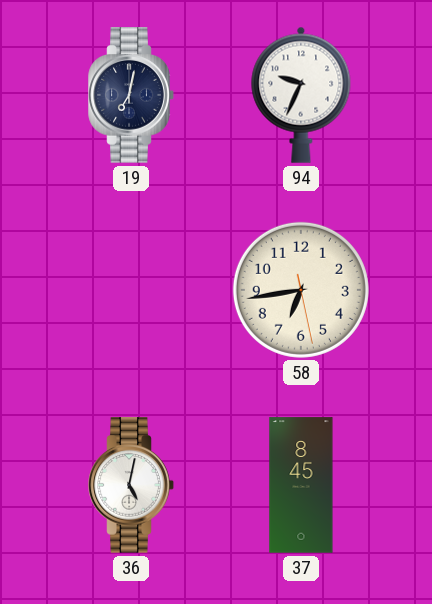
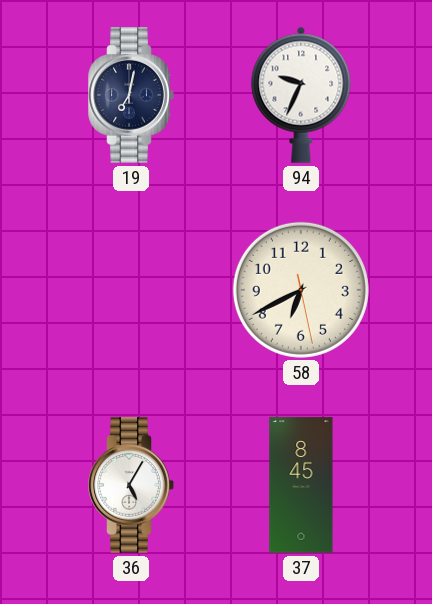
58: 6:43 -> 6:40
36: 5:02 -> 5:05
